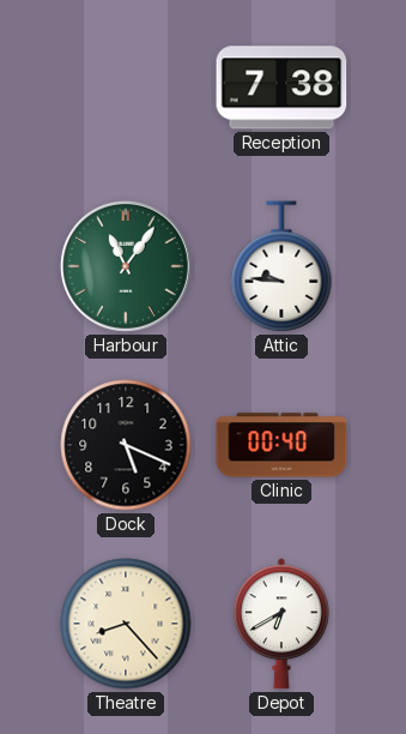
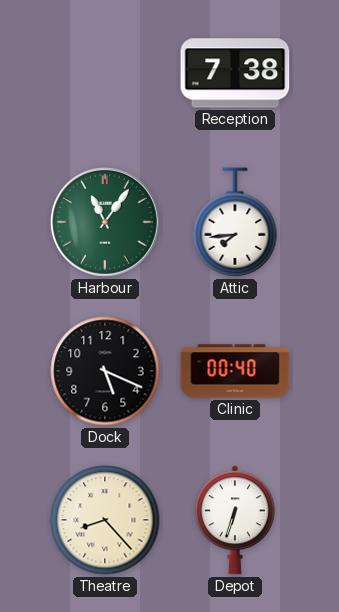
Attic: 9:46 -> 7:44
Depot: 6:40 -> 6:33
